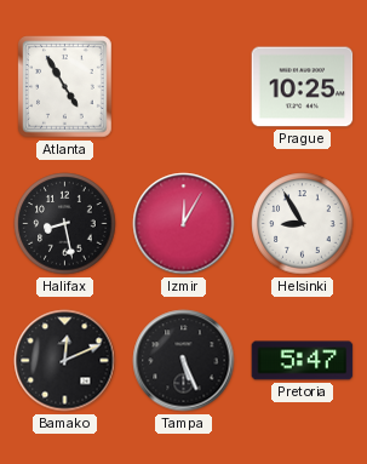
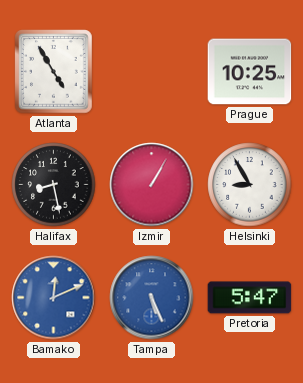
Izmir: 12:05 -> 1:05
Bamako dial: black -> blue
Tampa dial: black -> blue
